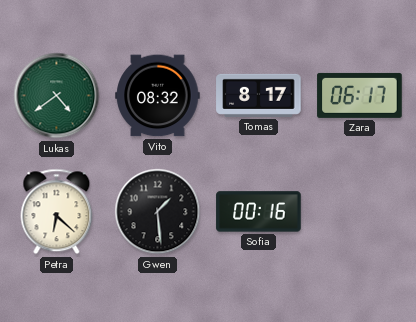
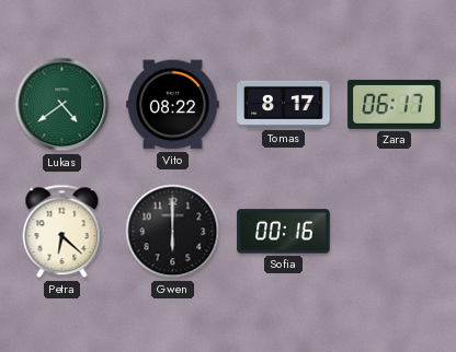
Vito: 08:32 -> 08:22
Gwen: 1:29 -> 6:00
